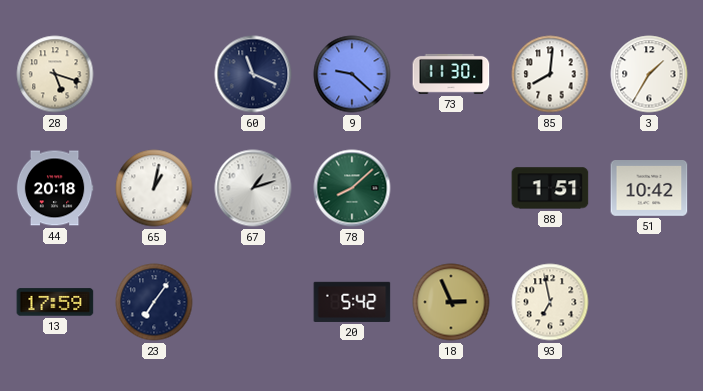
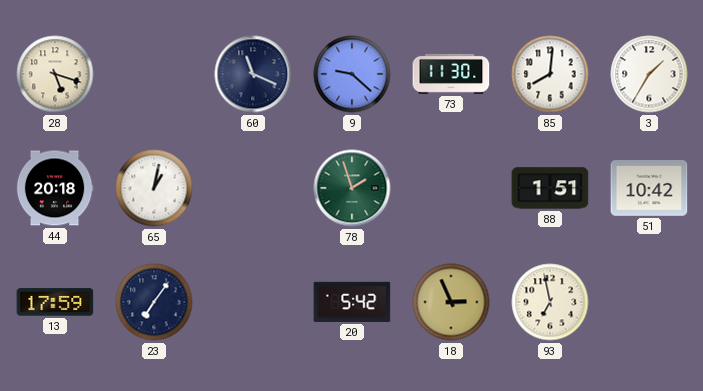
67: 1:12 -> none
78: 8:08 -> 1:57
